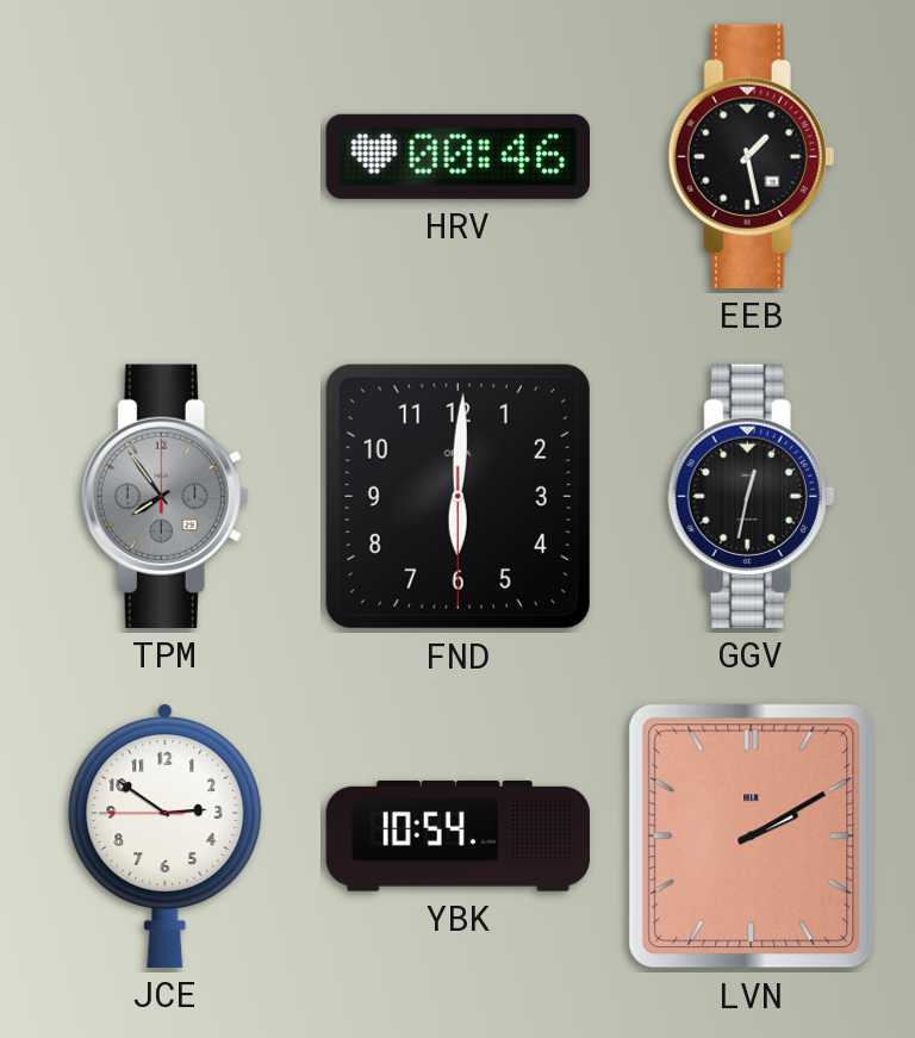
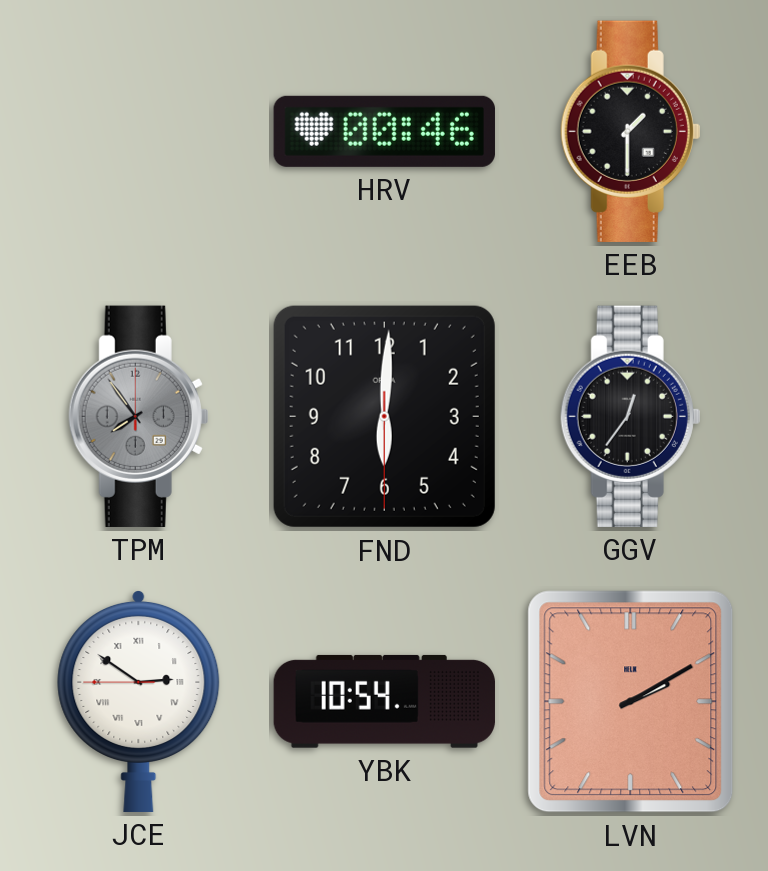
EEB: 1:28 -> 1:30
GGV: 12:32 -> 12:36
JCE numerals: Arabic -> Roman
